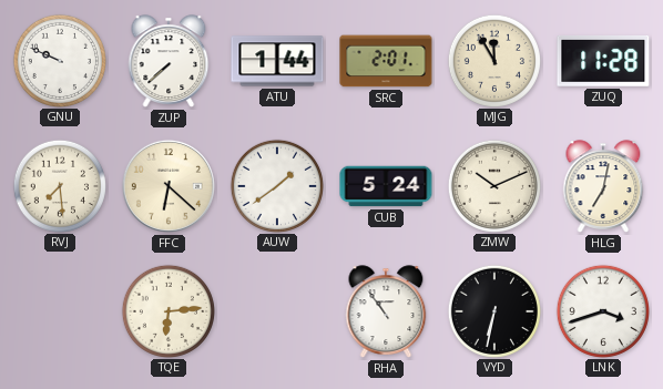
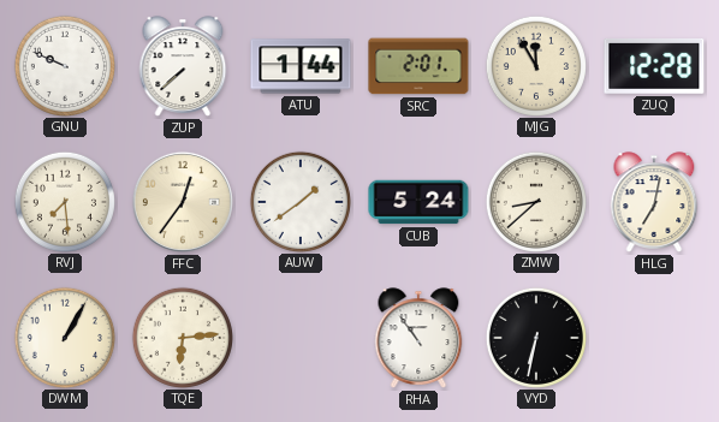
ZUQ: 11:28 -> 12:28
FFC: 6:22 -> 12:36
ZMW: 10:11 -> 8:38
DWM: none -> 1:05
LNK: 3:42 -> none
